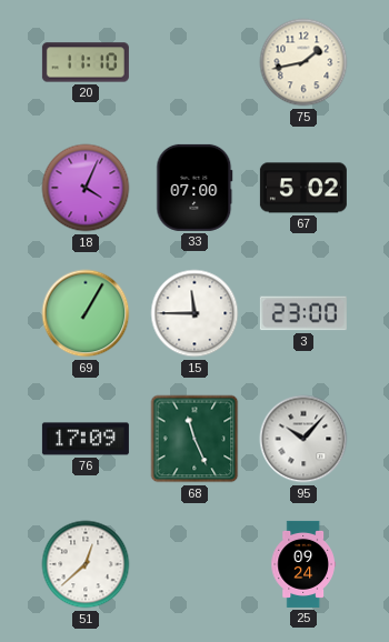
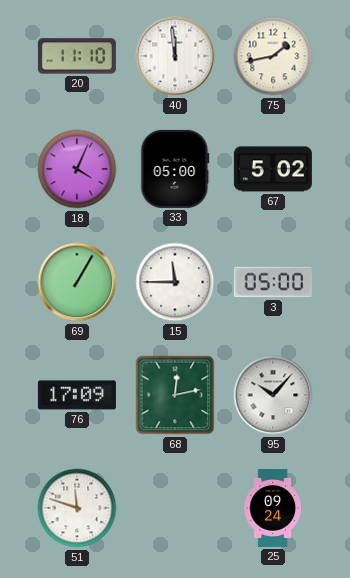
40: none -> 11:59
33: 07:00 -> 05:00
3: 23:00 -> 05:00
68: 11:26 -> 12:13
51: 12:38 -> 11:48
